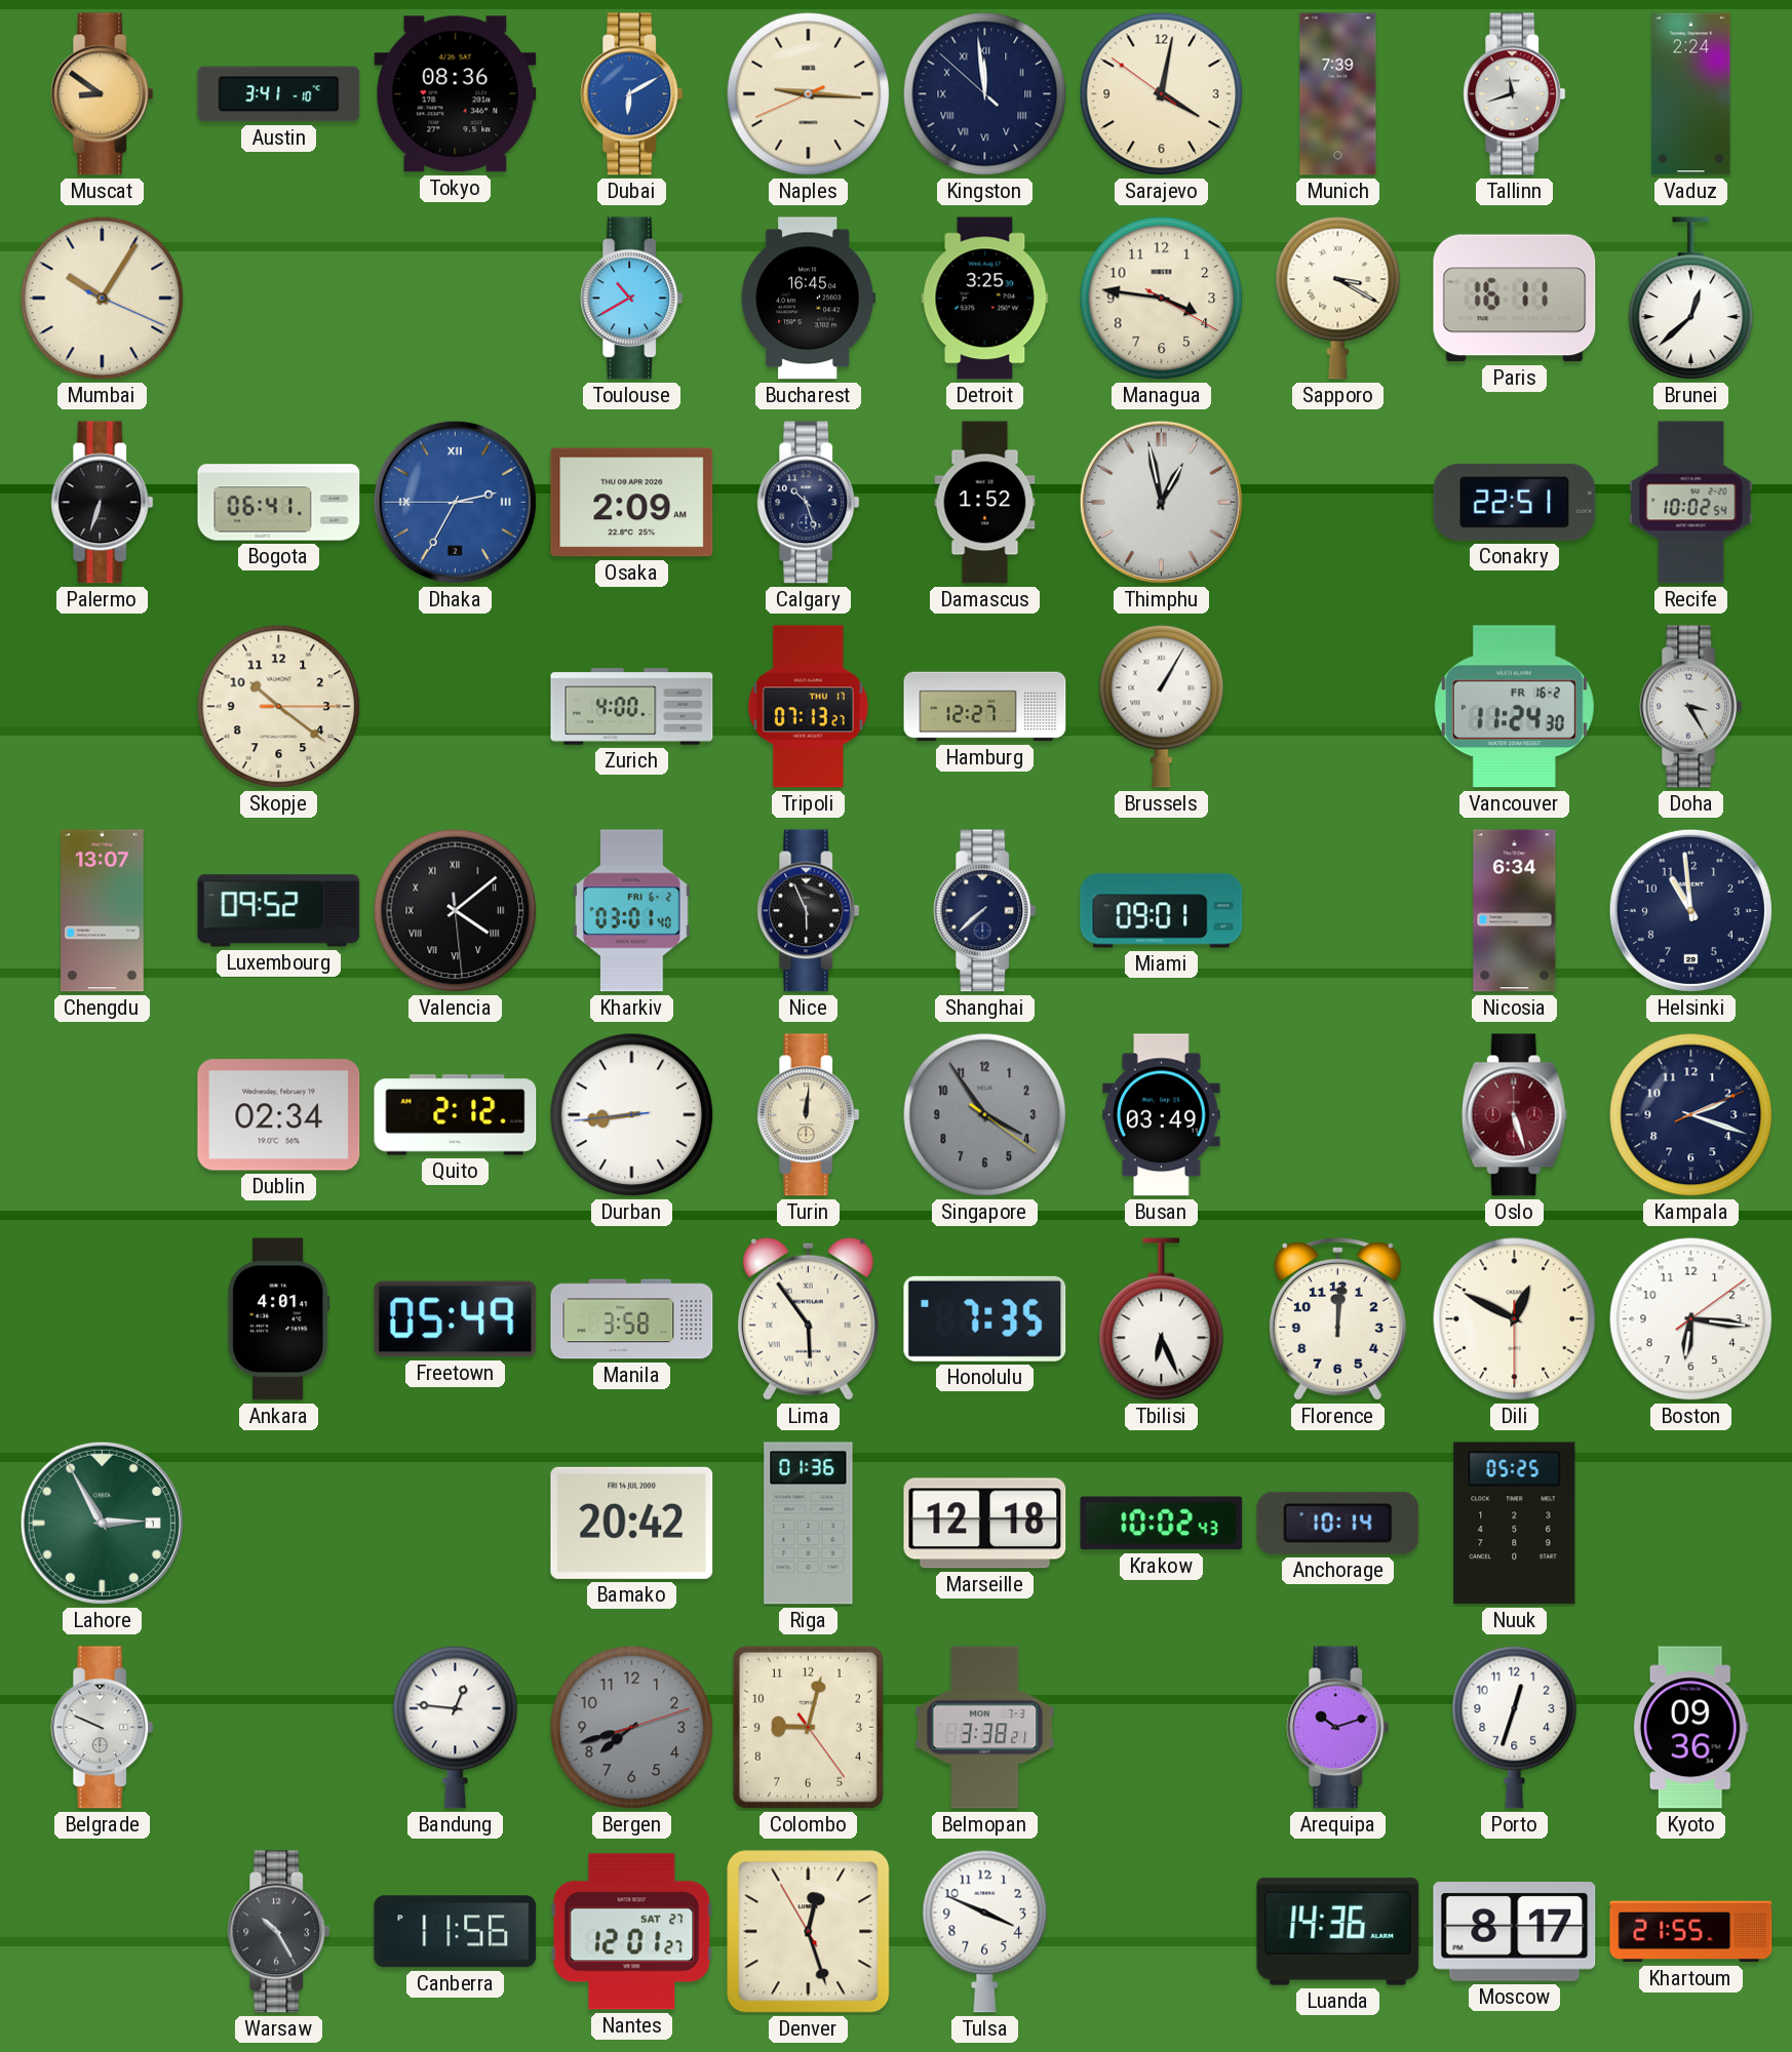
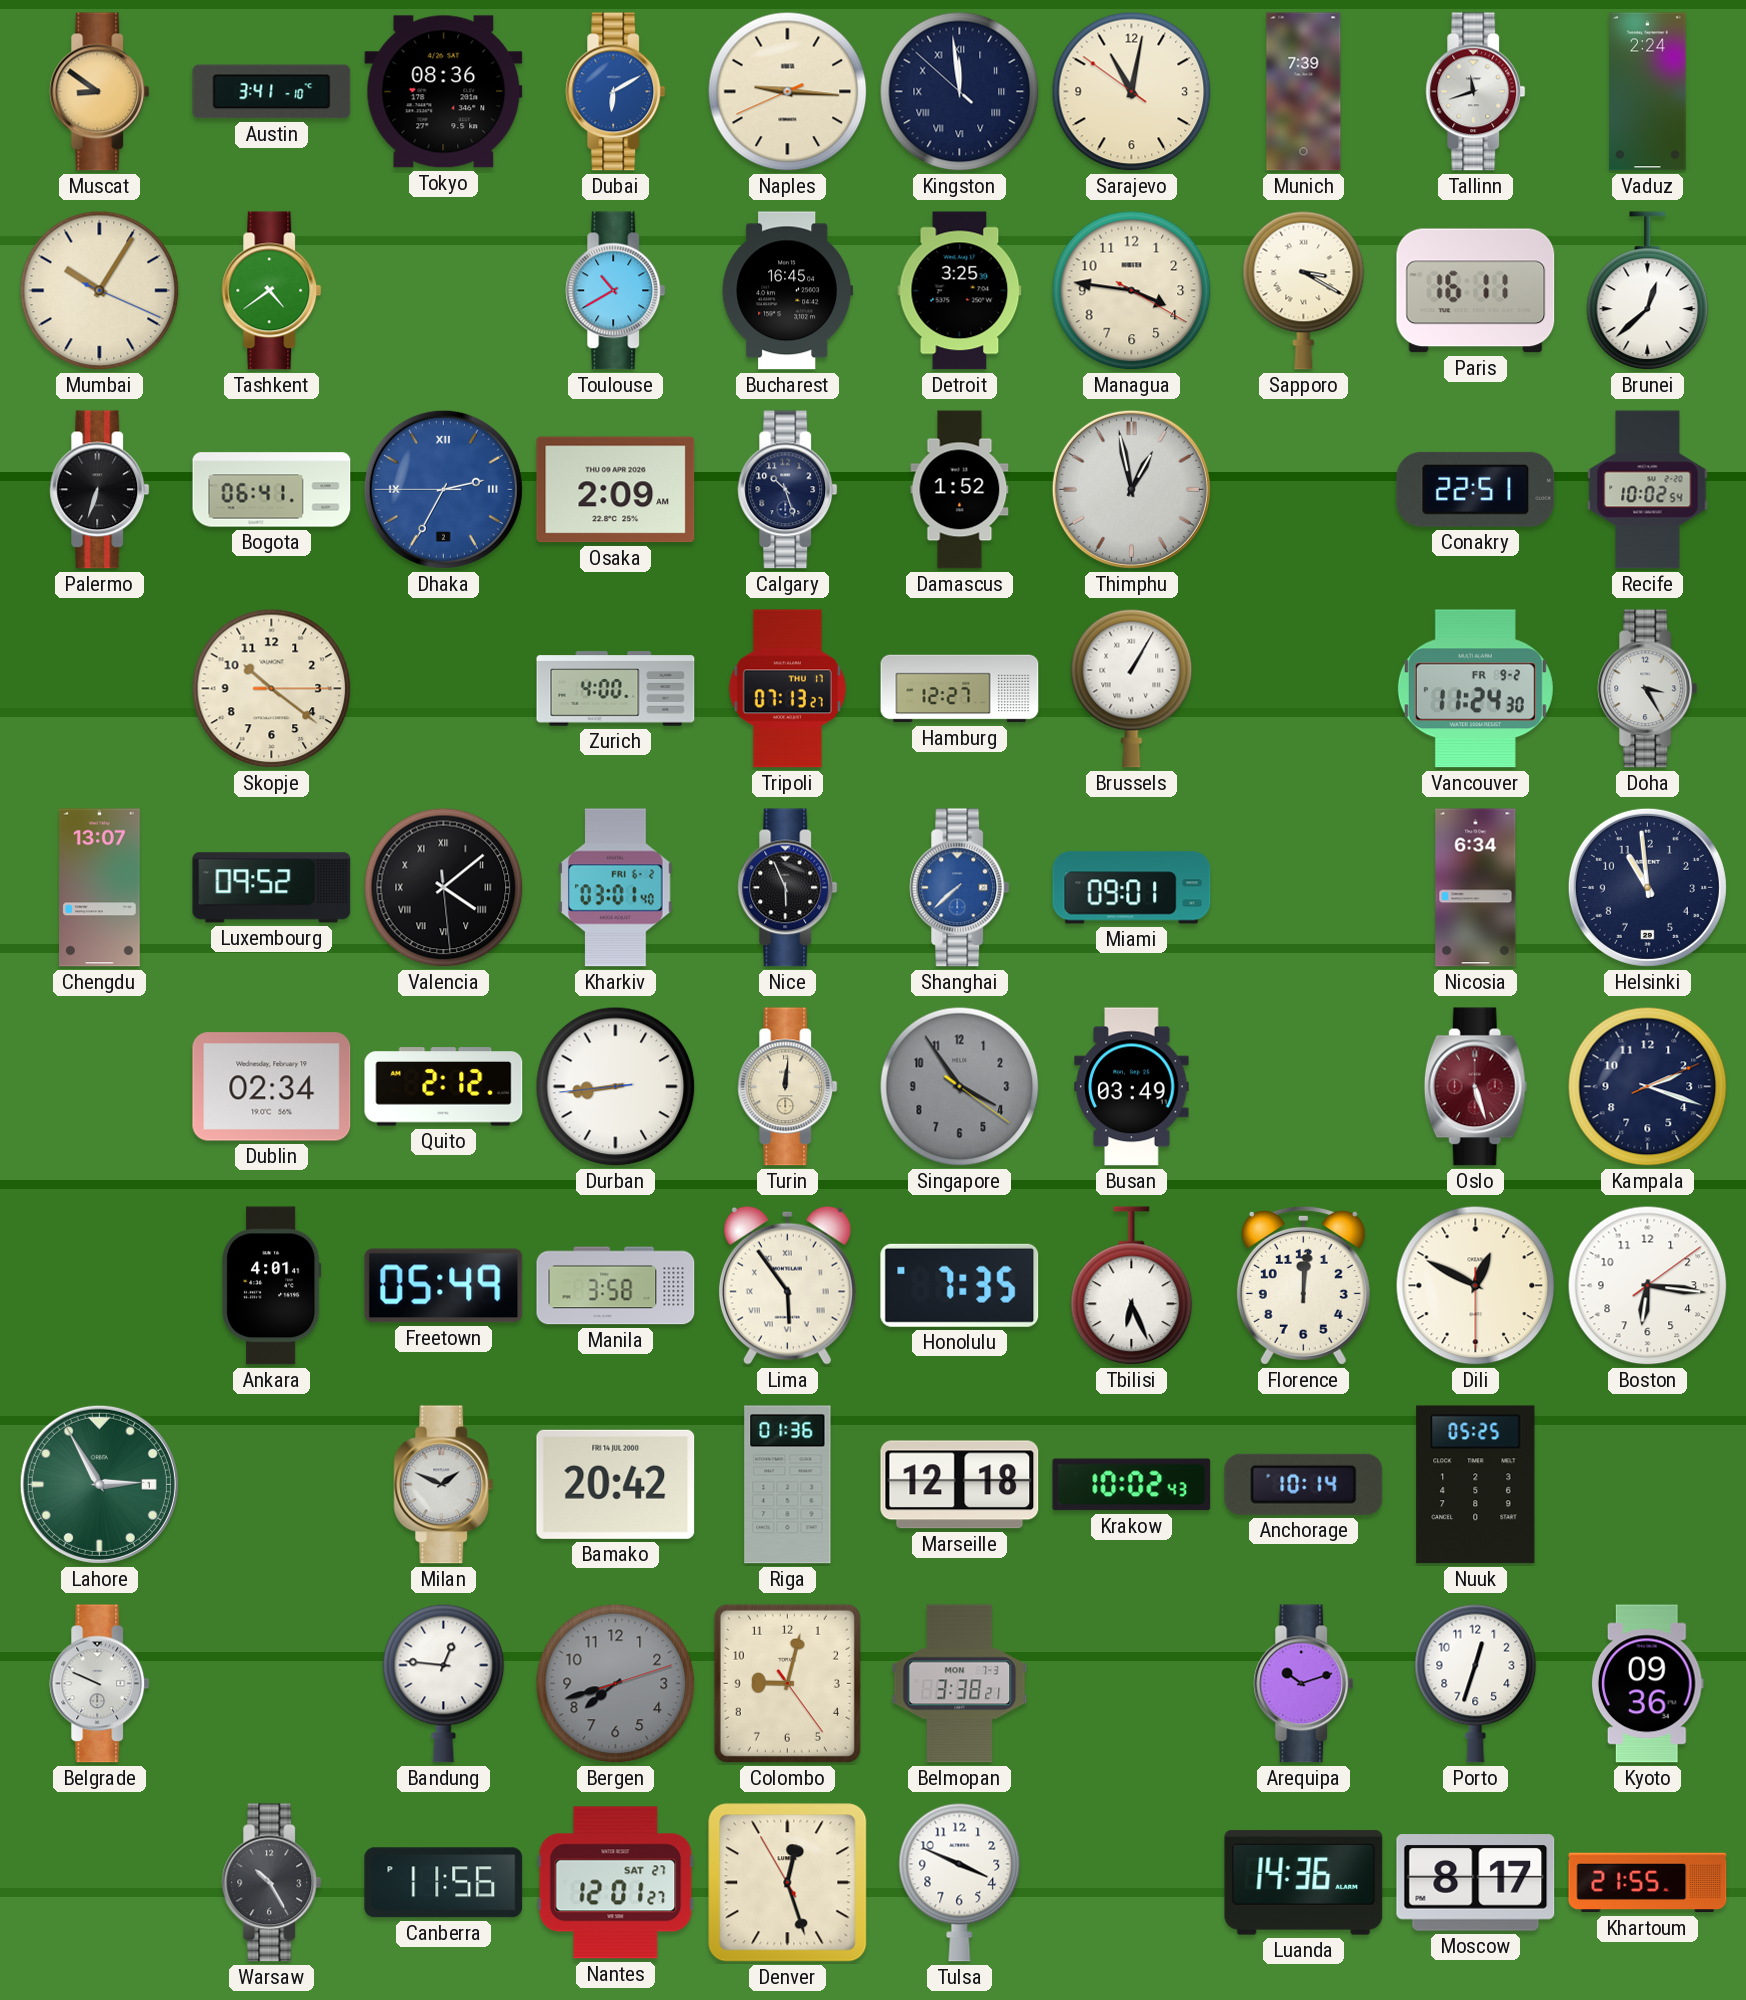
Sarajevo: 4:01 -> 11:01
Tashkent: none -> 4:39
Vancouver date: FR 16-2 -> FR 9-2
Shanghai dial: navy -> blue
Milan: none -> 1:49
